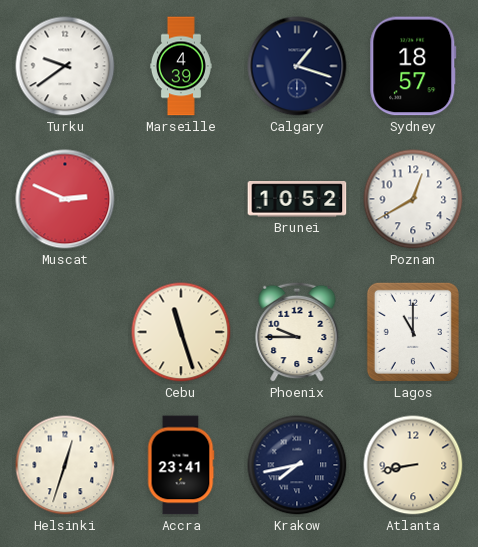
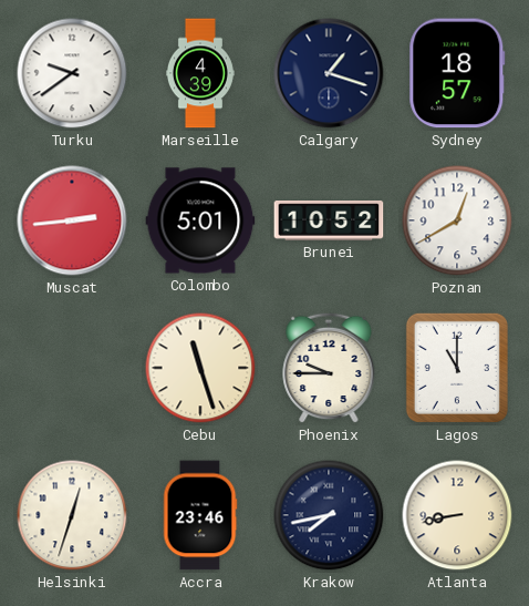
Muscat: 2:49 -> 2:44
Colombo: none -> 5:01
Accra: 23:41 -> 23:46
